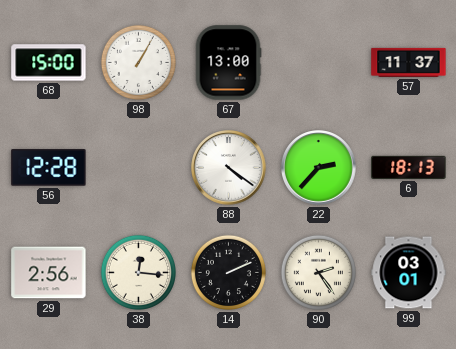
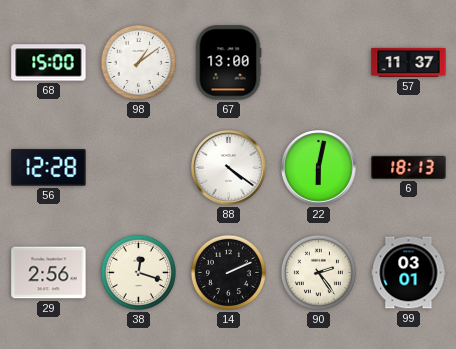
98: 1:05 -> 1:09
22: 2:37 -> 6:02
38: 12:16 -> 12:18
